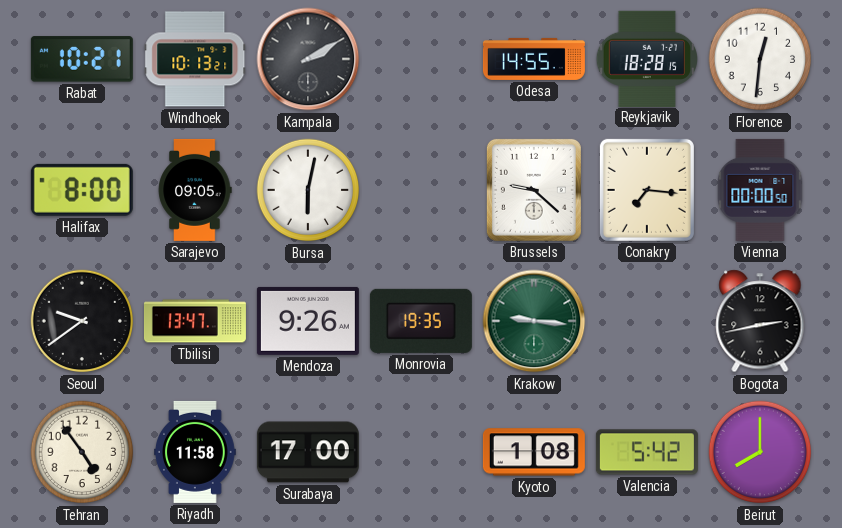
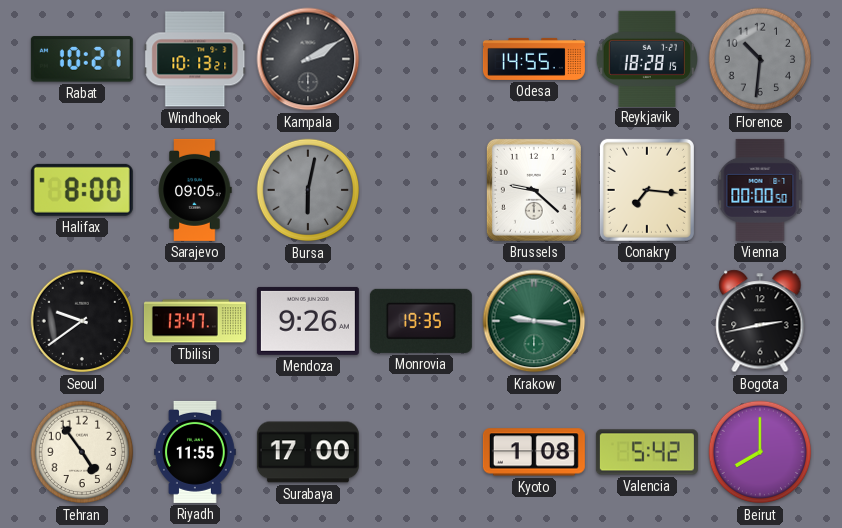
Florence: 12:31 -> 10:31
Florence dial: white -> grey
Bursa dial: white -> grey
Riyadh: 11:58 -> 11:55
